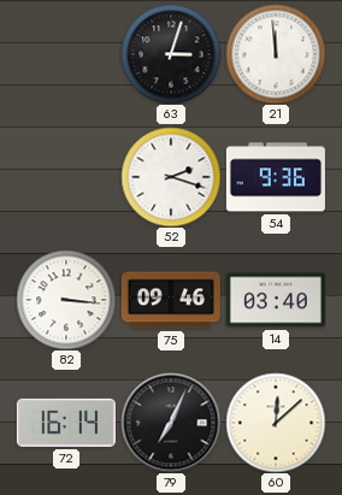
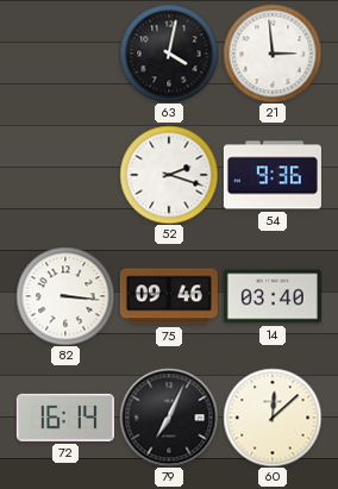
63: 3:03 -> 4:02
21: 11:59 -> 2:59
